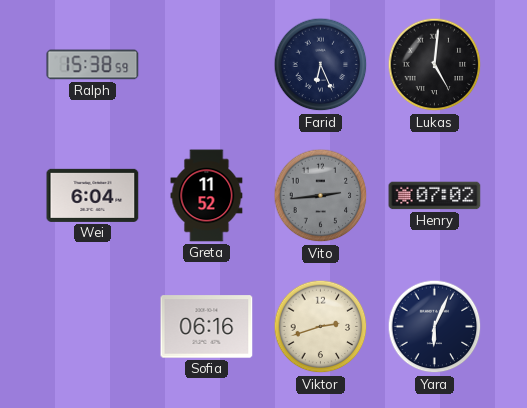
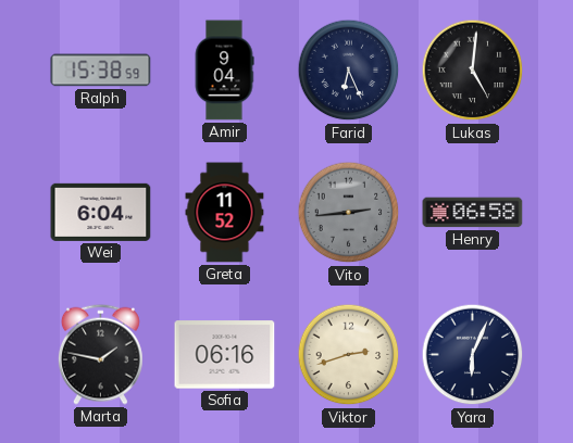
Amir: none -> 9:04
Henry: 07:02 -> 06:58
Marta: none -> 1:47
